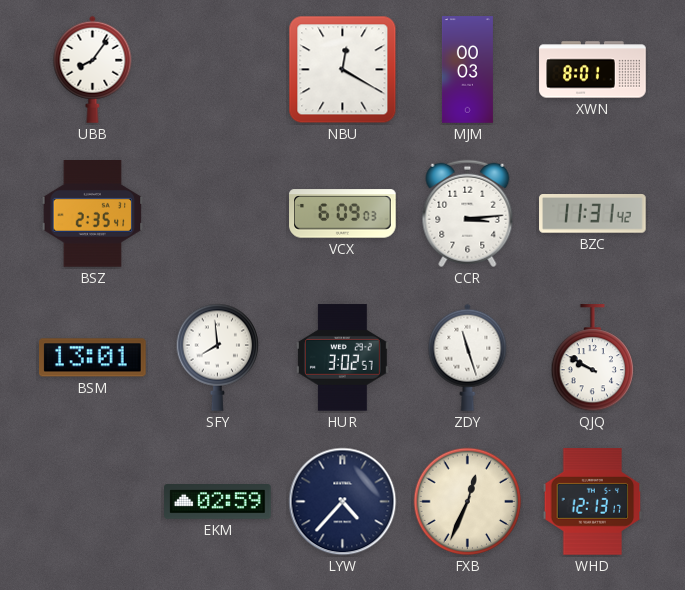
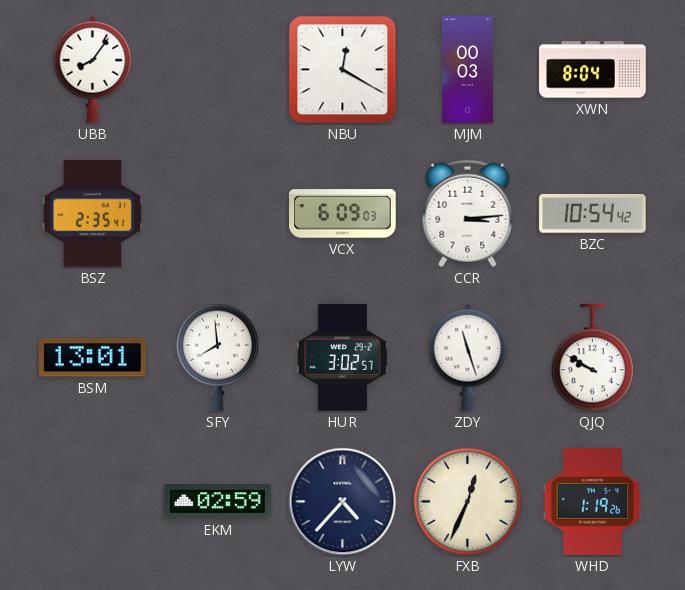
XWN: 8:01 -> 8:04
BZC: 11:31 -> 10:54
WHD: 12:13 -> 1:19
